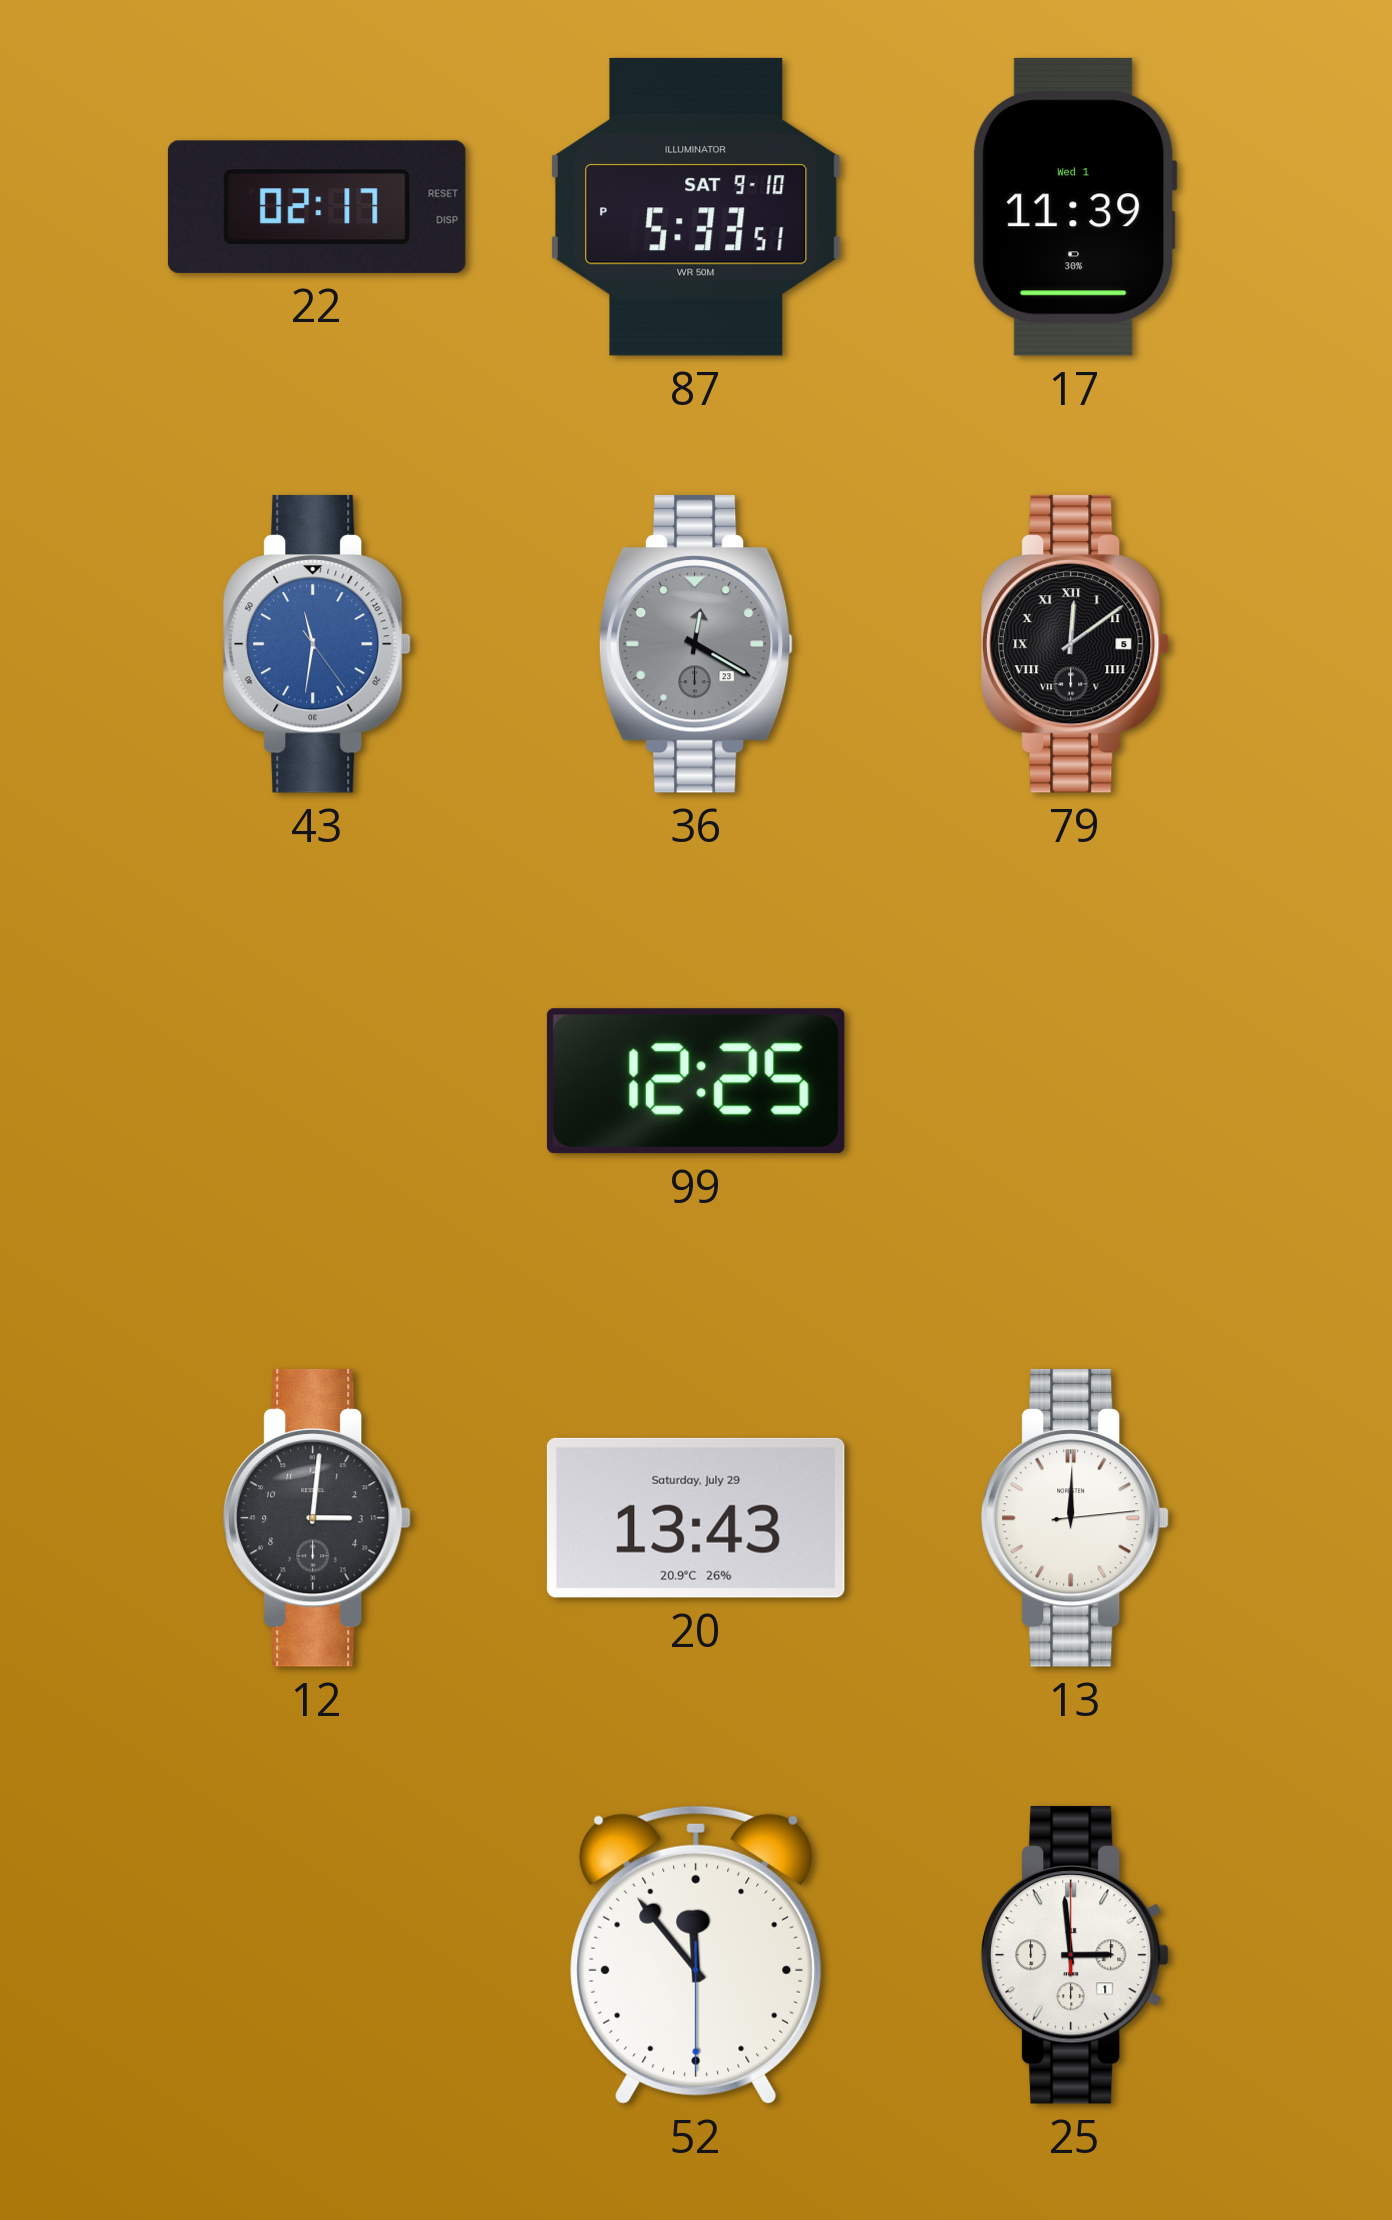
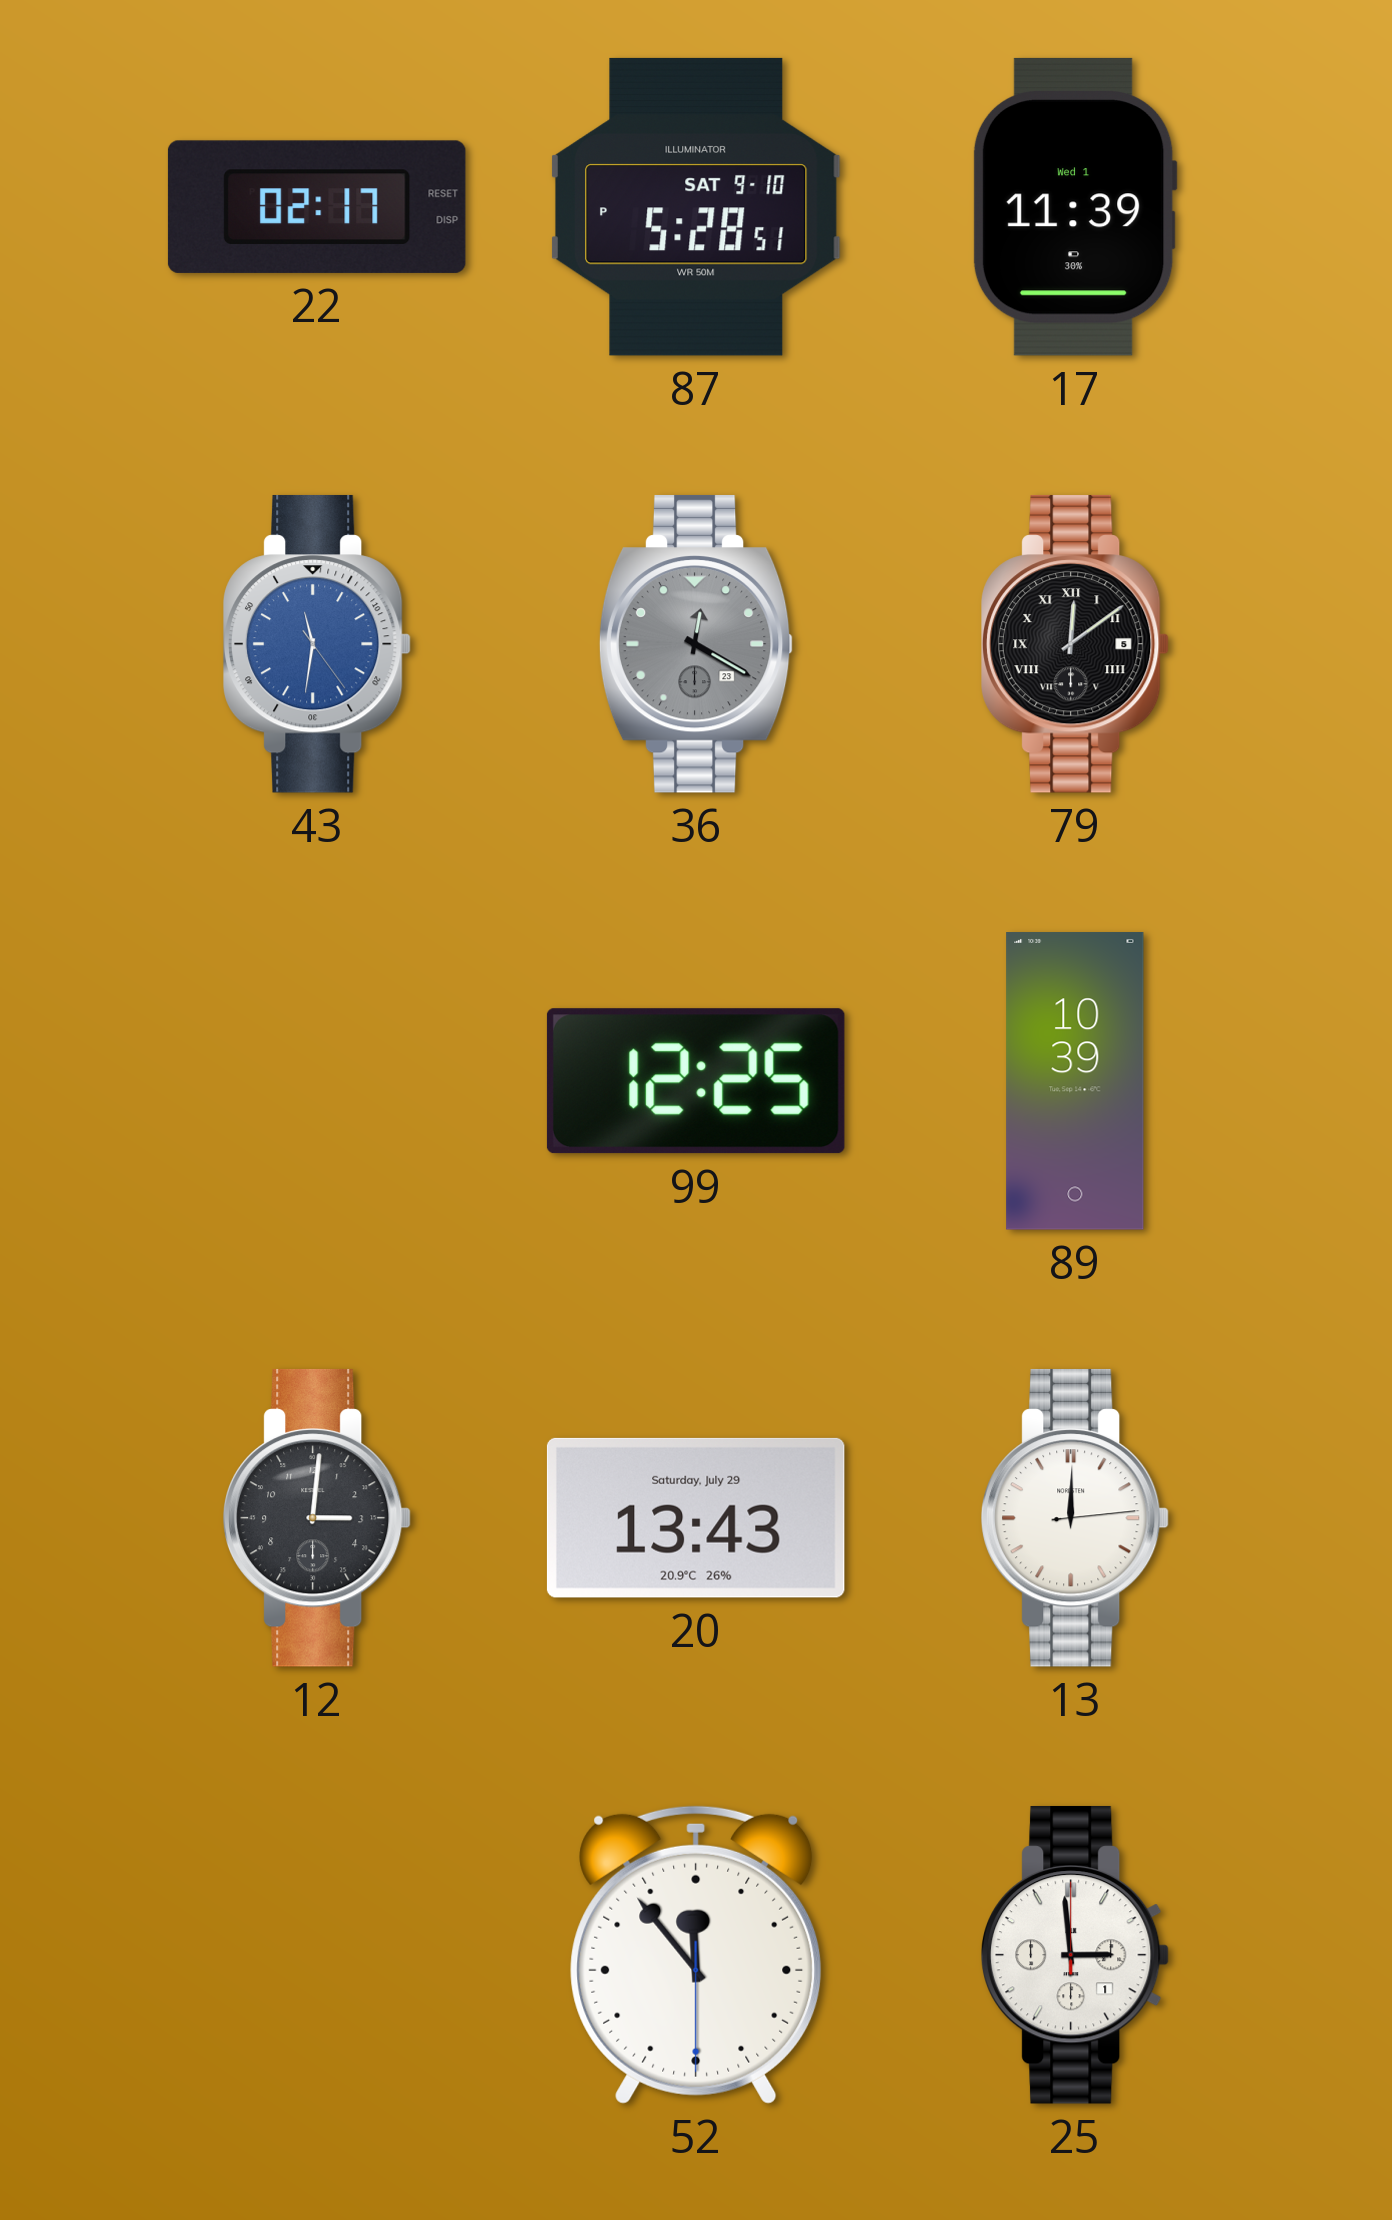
87: 5:33 -> 5:28
89: none -> 10:39
